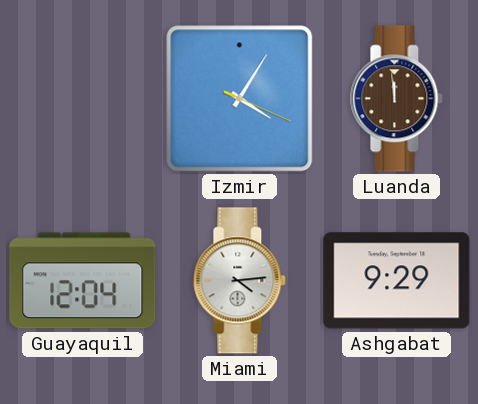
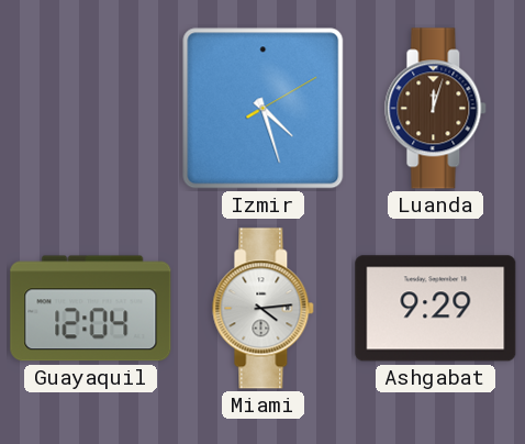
Izmir: 4:05 -> 4:27
Luanda: 11:59 -> 12:03
